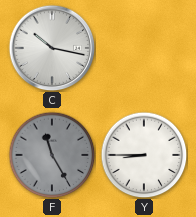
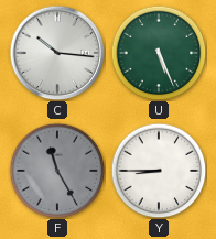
C: 10:17 -> 10:16
U: none -> 5:26
